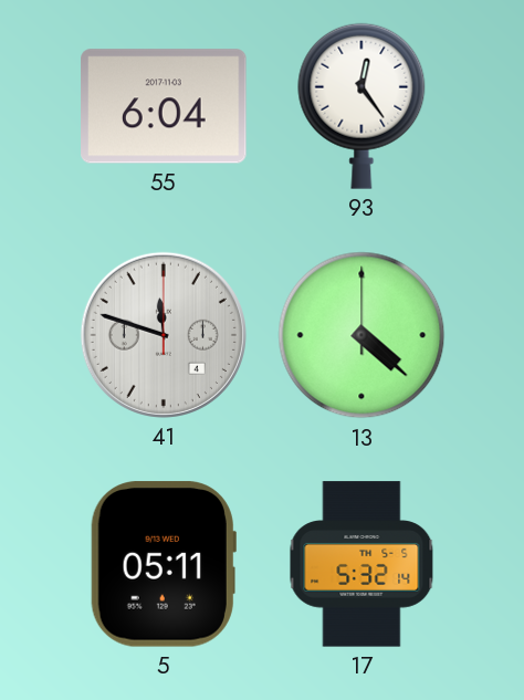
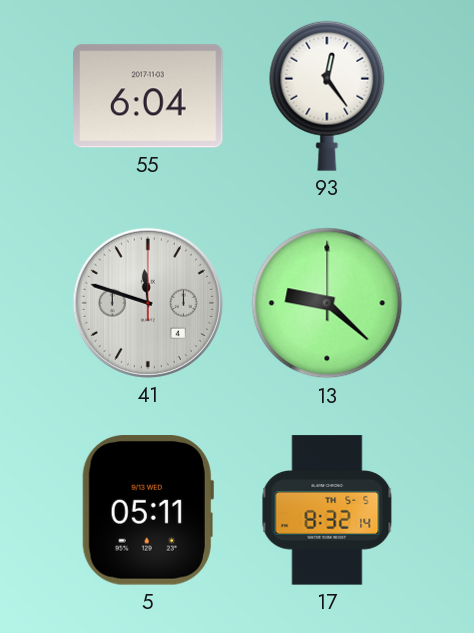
13: 4:22 -> 9:22
17: 5:32 -> 8:32
